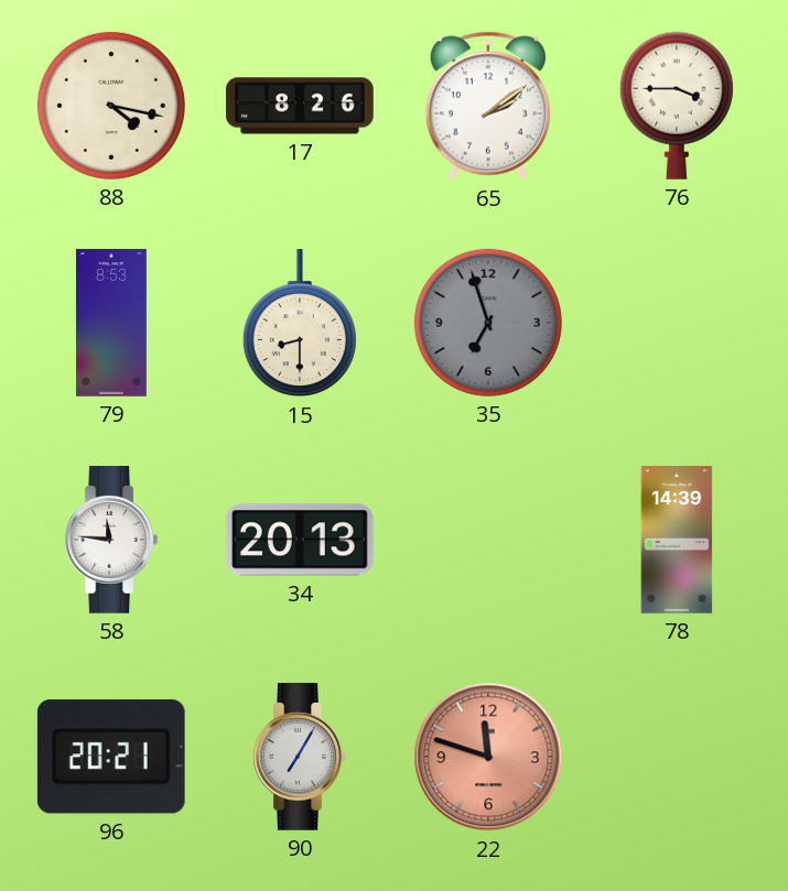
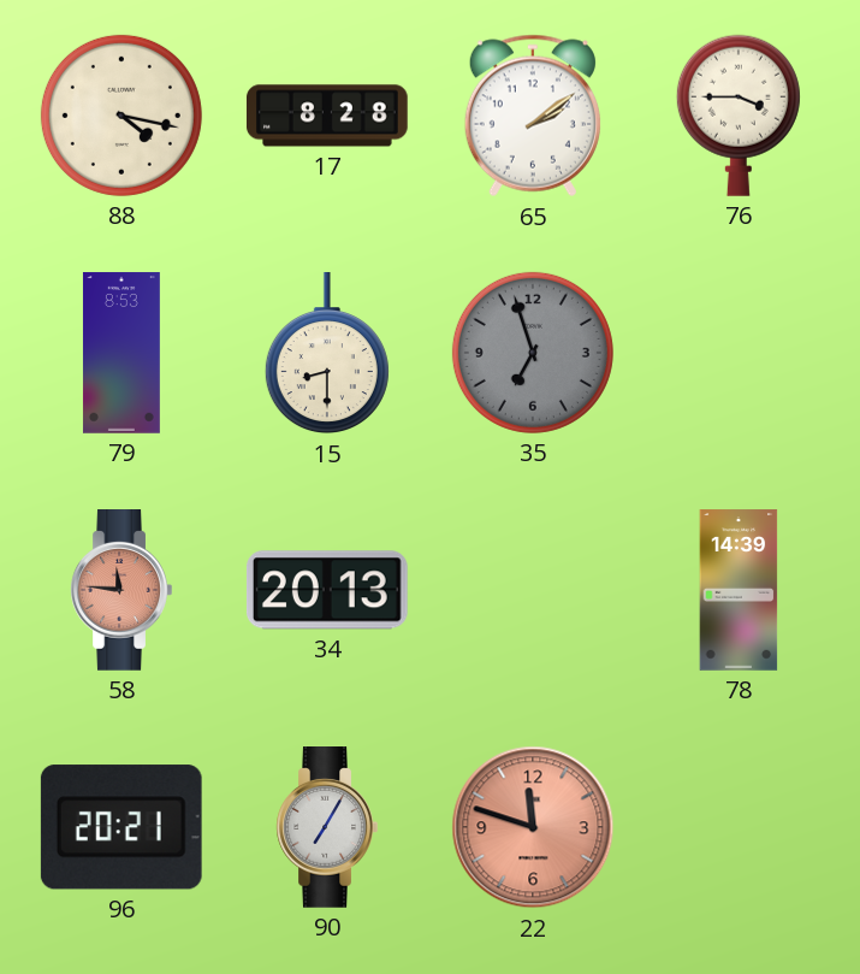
17: 8:26 -> 8:28
58 dial: white -> salmon
